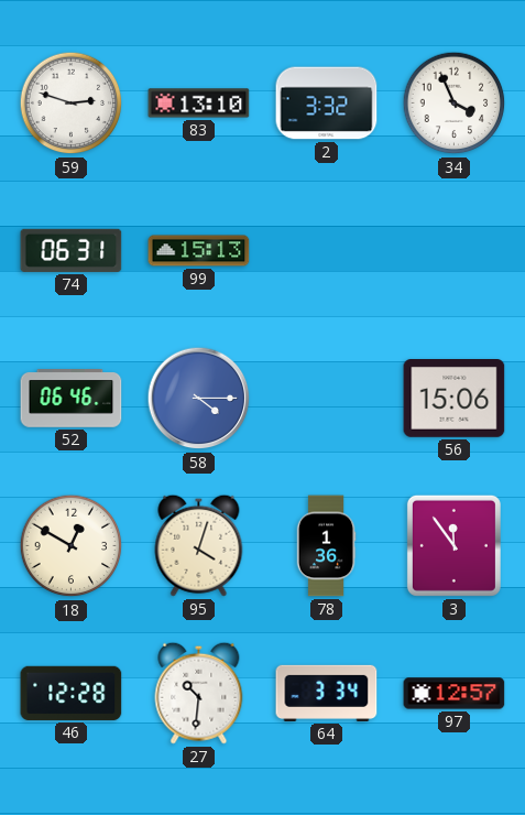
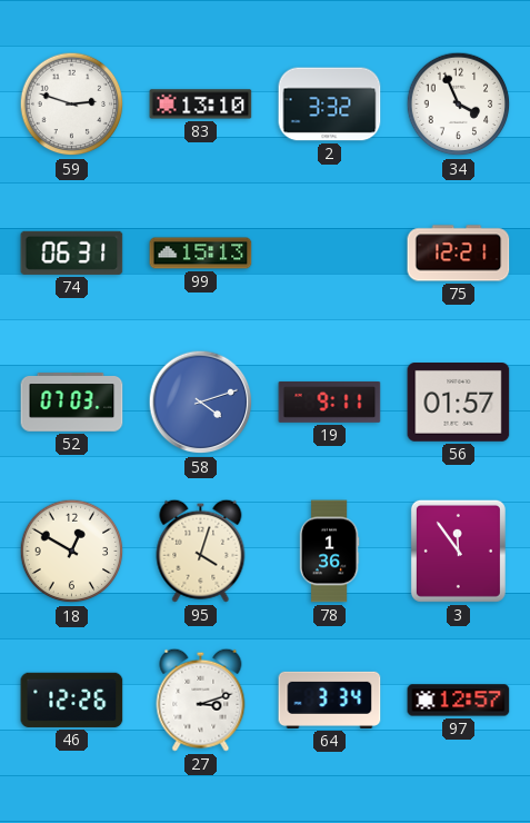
75: none -> 12:21
52: 06:46 -> 07:03
58: 4:15 -> 4:12
19: none -> 9:11
56: 15:06 -> 01:57
46: 12:28 -> 12:26
27: 10:31 -> 3:12
